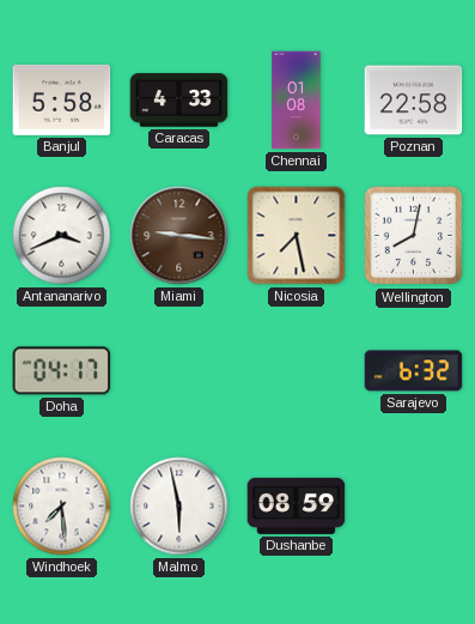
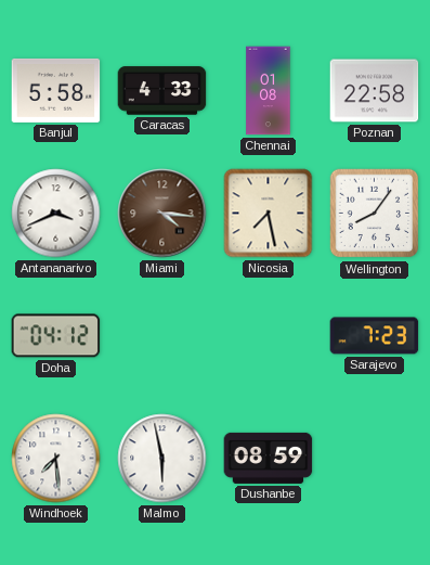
Miami: 9:16 -> 4:16
Wellington: 8:02 -> 8:06
Doha: 04:17 -> 04:12
Sarajevo: 6:32 -> 7:23
